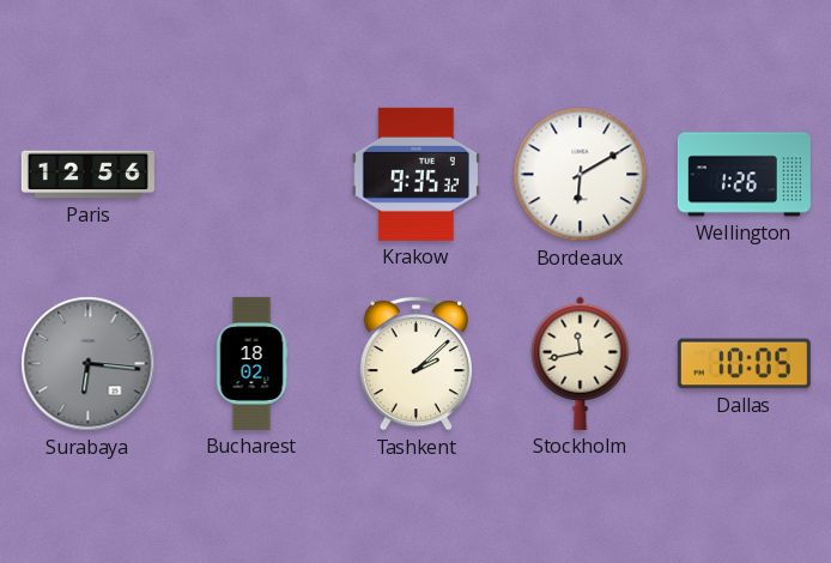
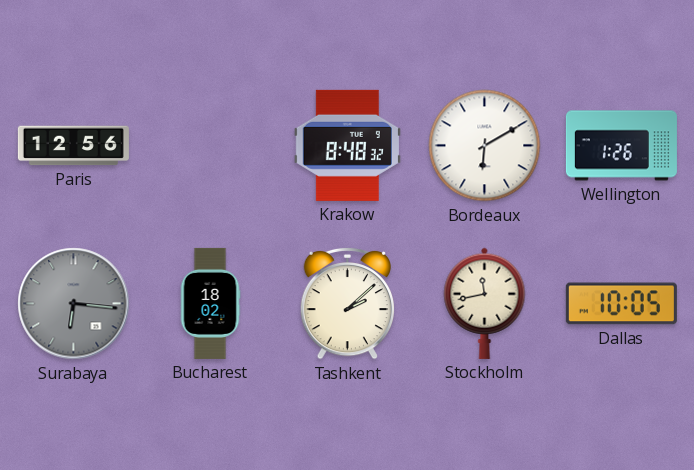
Krakow: 9:35 -> 8:48
